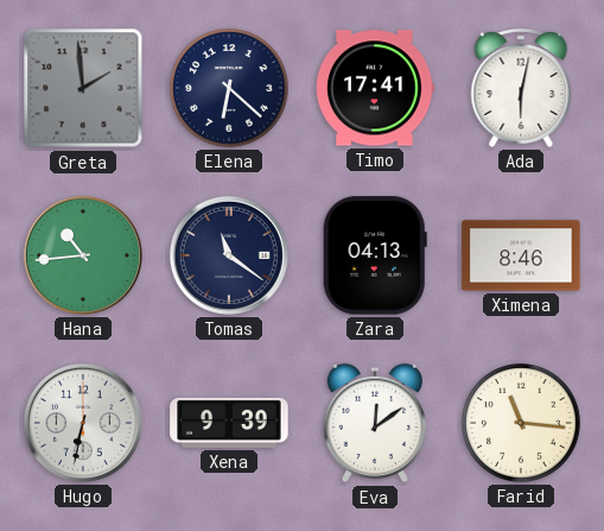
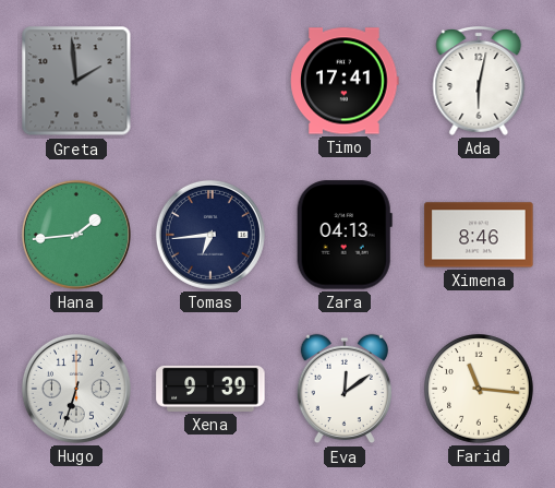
Elena: 6:22 -> none
Hana: 10:44 -> 1:44
Tomas: 11:21 -> 6:44
Hugo: 6:32 -> 6:33
